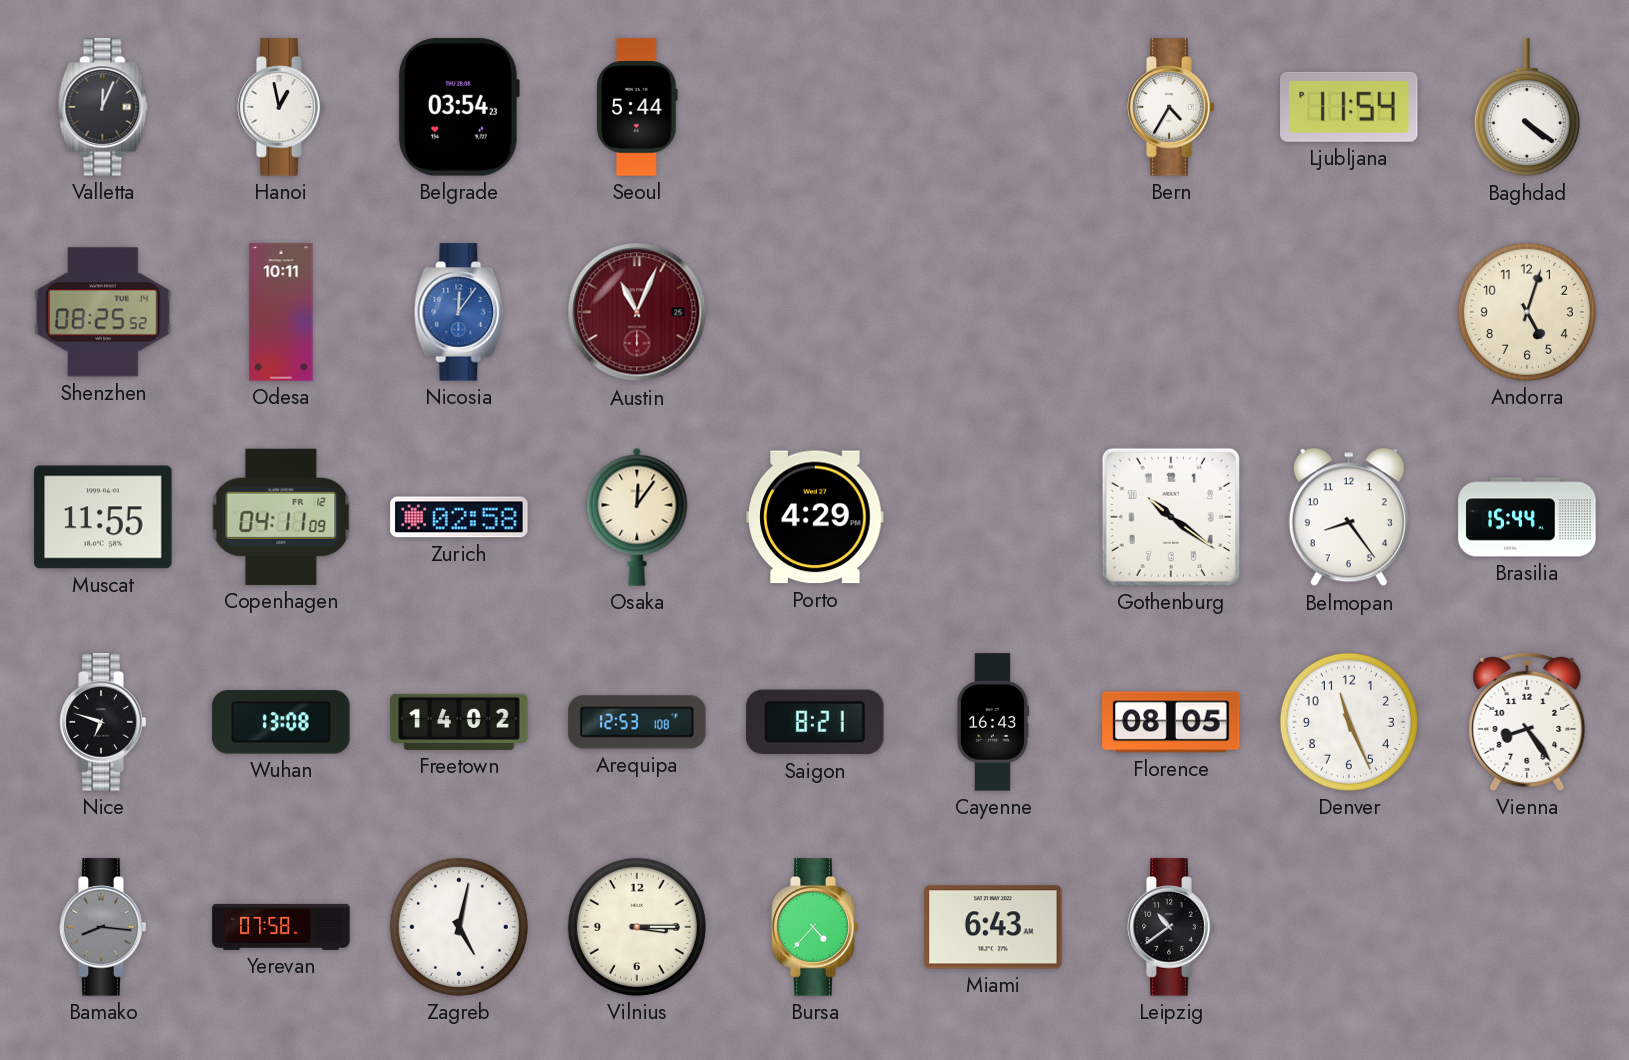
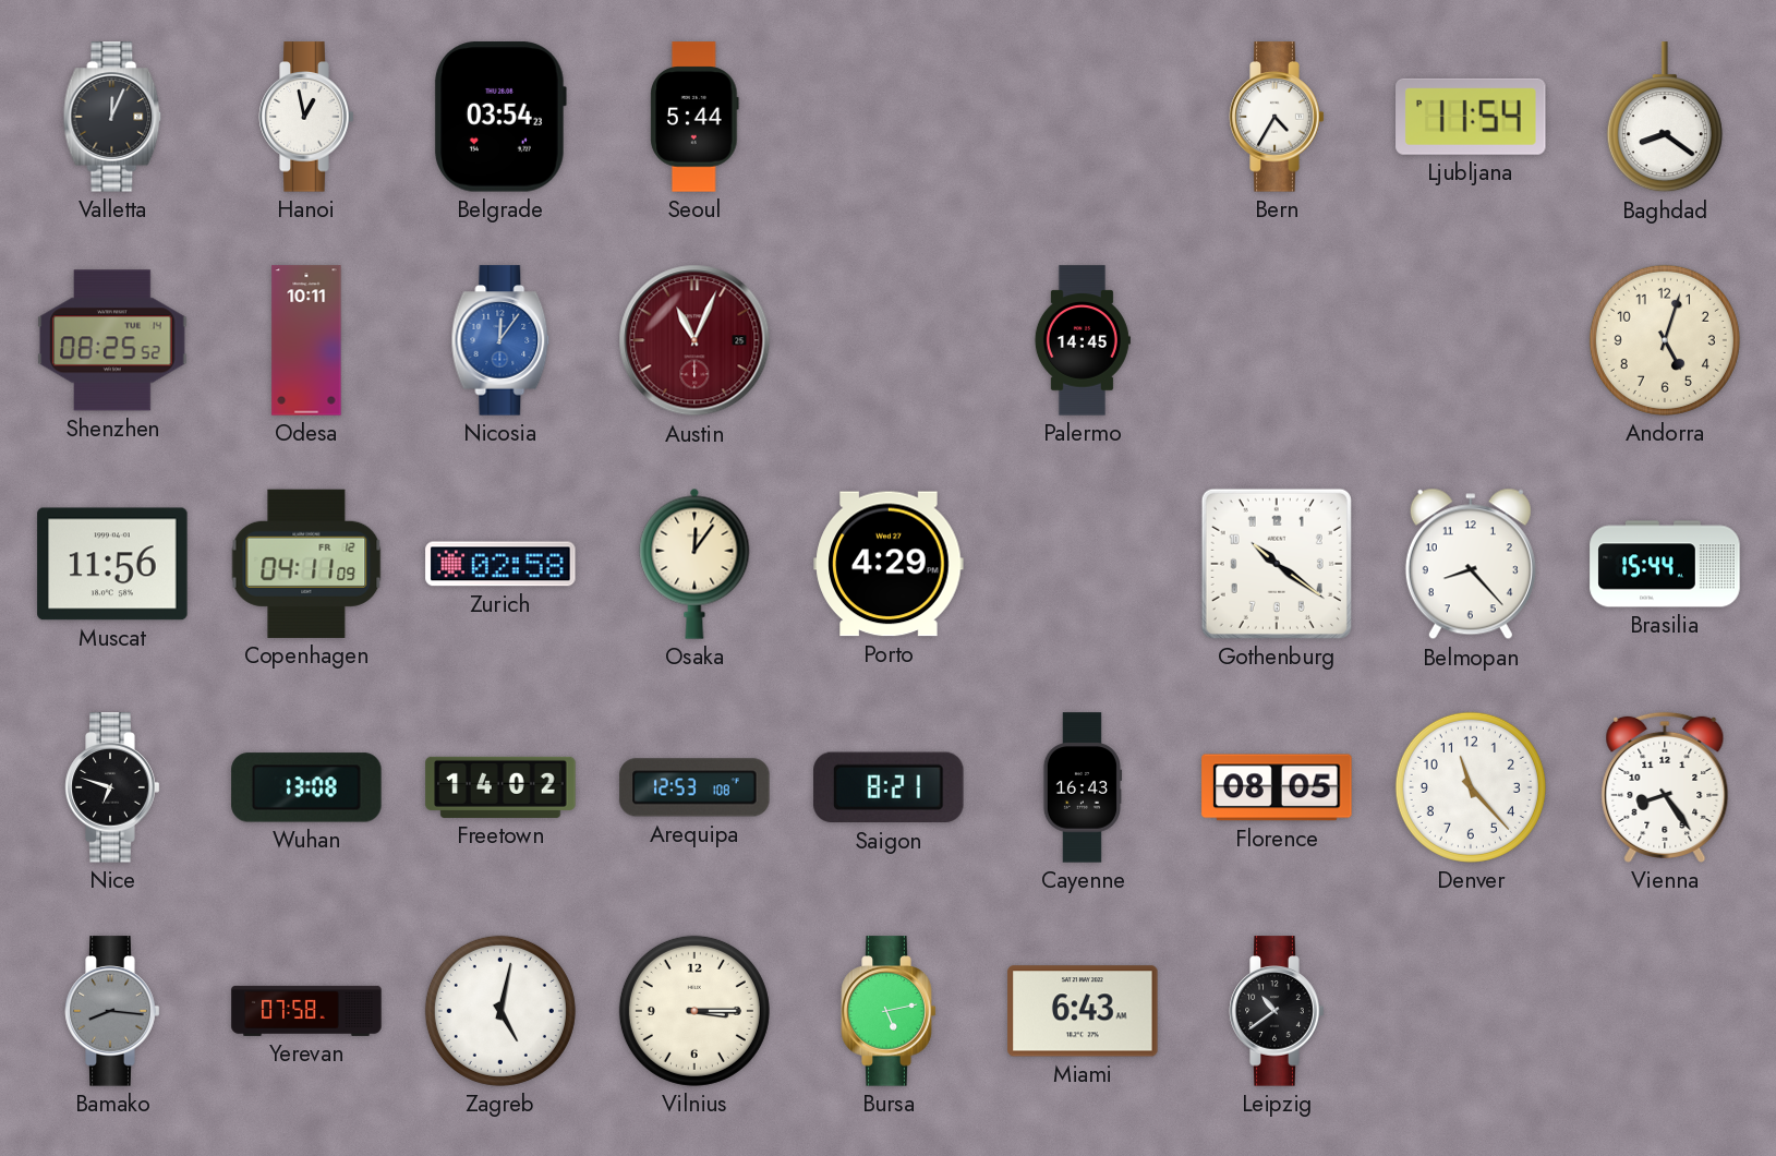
Baghdad: 4:21 -> 8:21
Palermo: none -> 14:45
Muscat: 11:55 -> 11:56
Belmopan: 8:24 -> 8:23
Denver: 11:26 -> 11:23
Bursa: 4:37 -> 5:13
